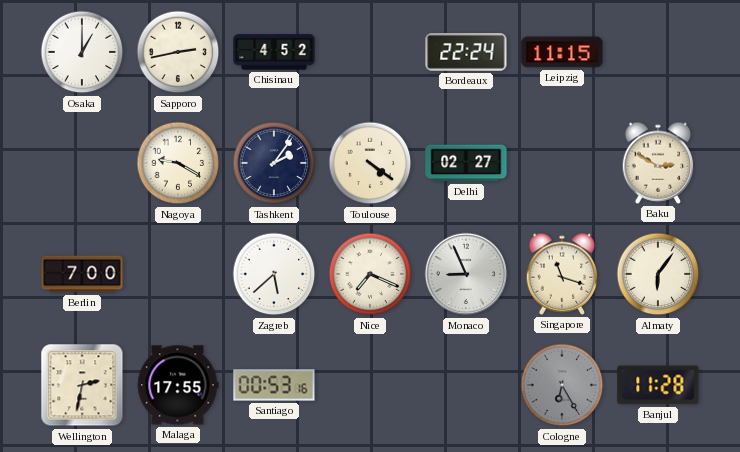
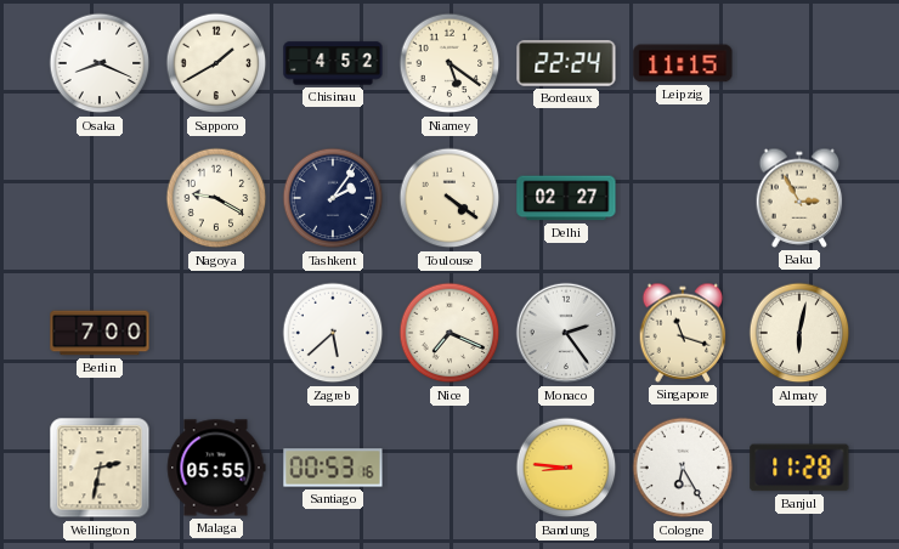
Osaka: 1:00 -> 8:19
Sapporo: 2:43 -> 1:40
Niamey: none -> 5:21
Baku: 2:50 -> 2:55
Monaco: 8:56 -> 2:24
Almaty: 6:06 -> 6:02
Malaga: 17:55 -> 05:55
Bandung: none -> 8:46
Cologne dial: grey -> white
